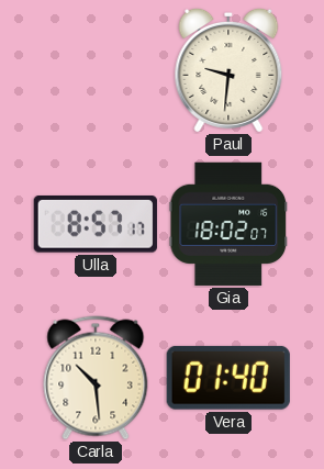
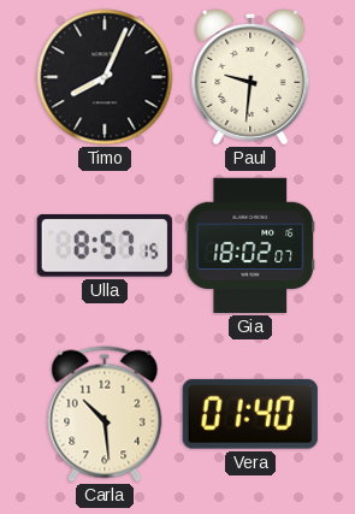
Timo: none -> 8:04
Ulla: 8:57:17 -> 8:57:15
